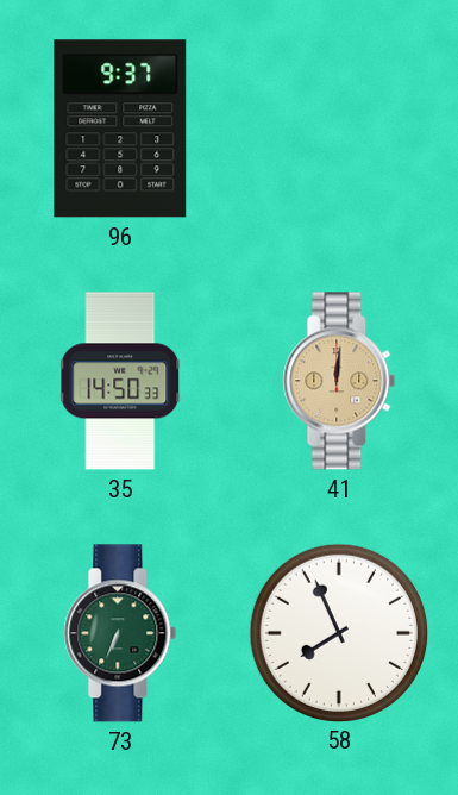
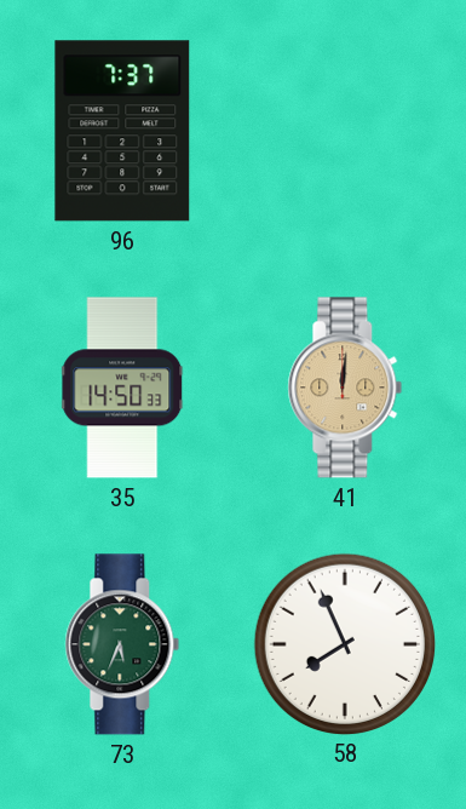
96: 9:37 -> 7:37
73: 6:34 -> 5:34
